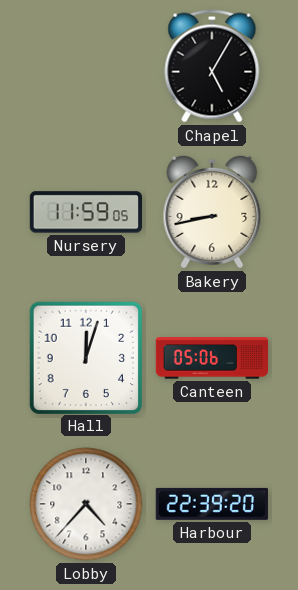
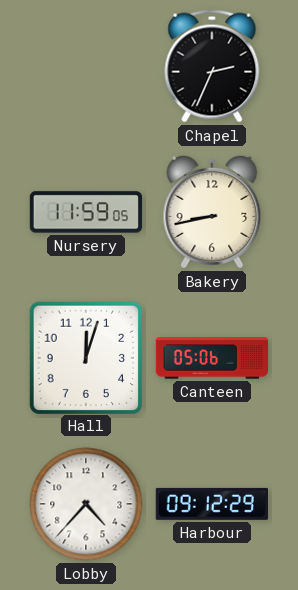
Chapel: 5:05 -> 2:34
Harbour: 22:39 -> 09:12
